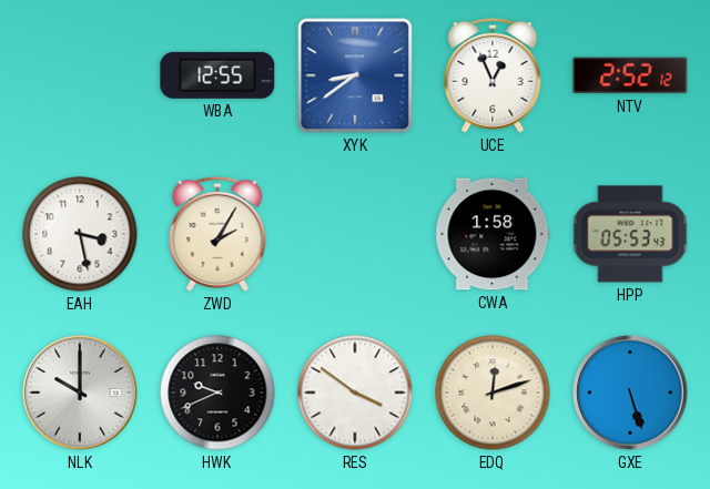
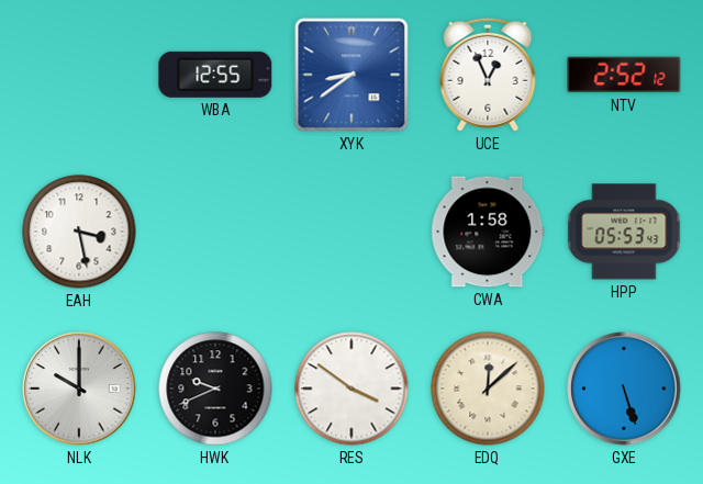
ZWD: 2:05 -> none
EDQ: 12:12 -> 12:08
